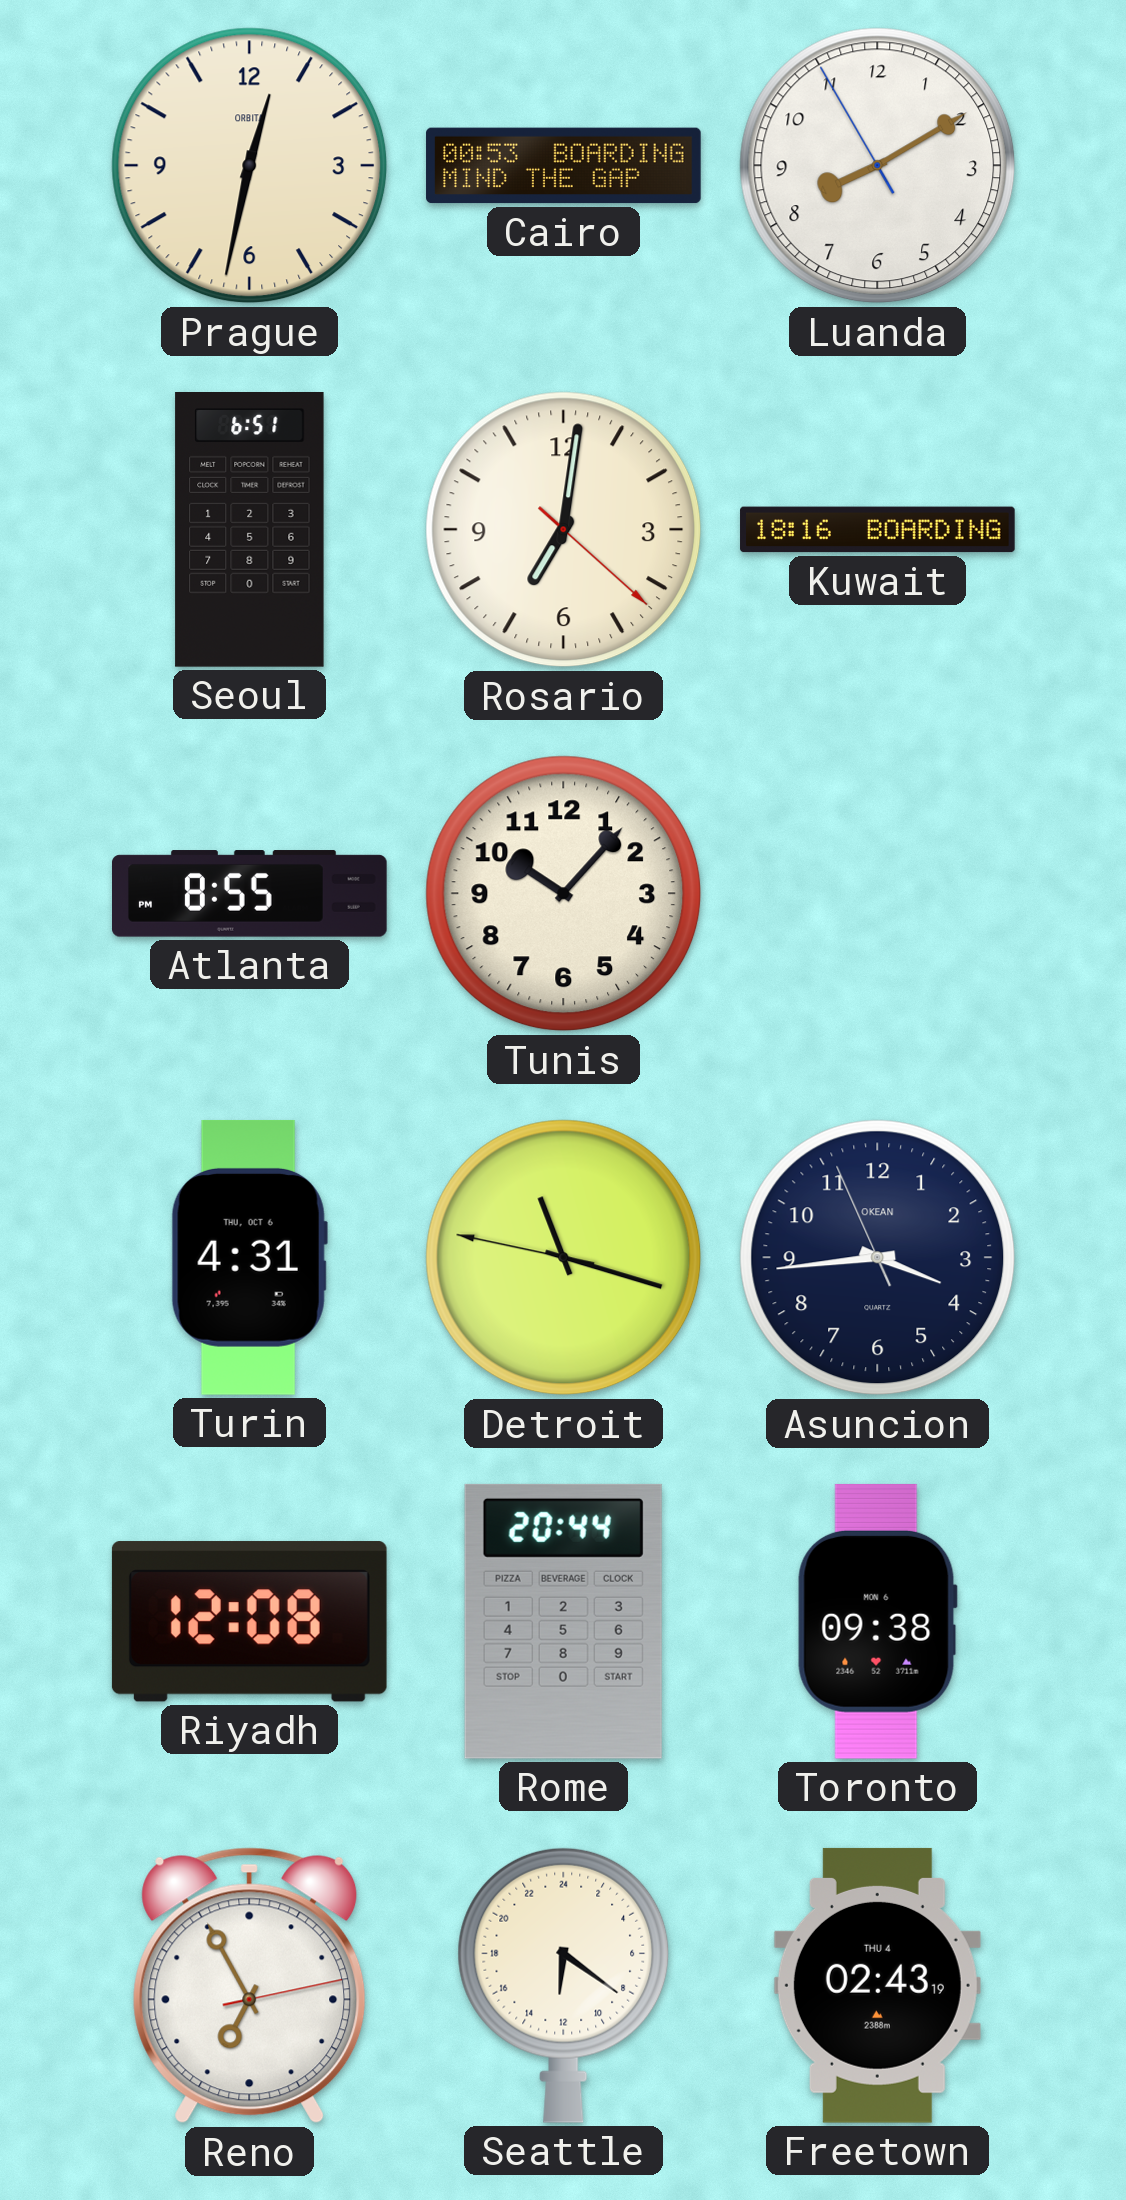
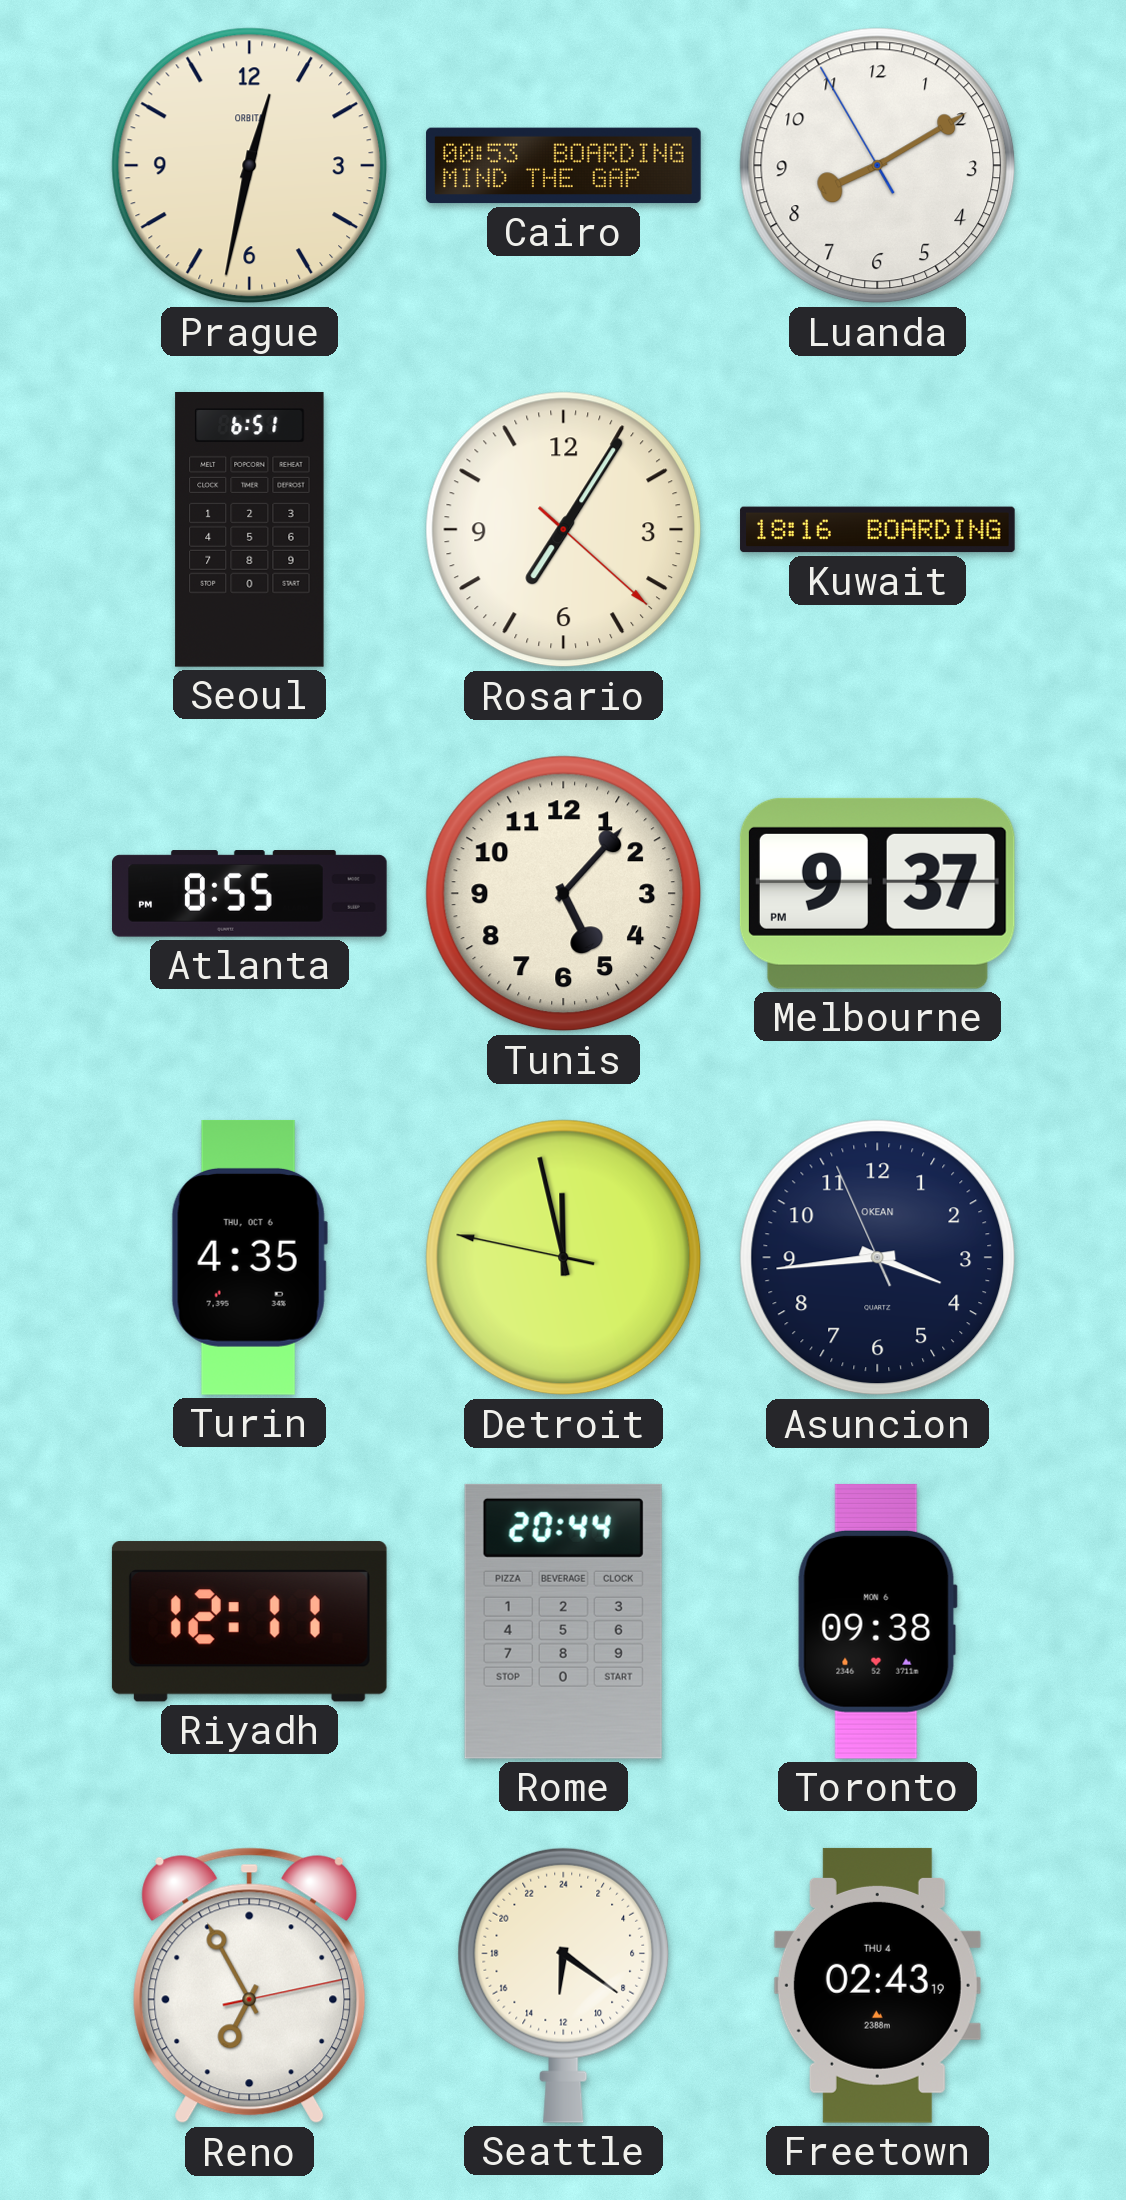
Rosario: 7:01 -> 7:05
Tunis: 10:07 -> 5:07
Melbourne: none -> 9:37
Turin: 4:31 -> 4:35
Detroit: 11:17 -> 11:57
Riyadh: 12:08 -> 12:11
